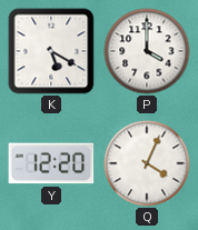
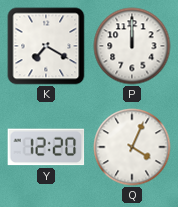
K: 5:20 -> 7:20
P: 4:00 -> 12:00
